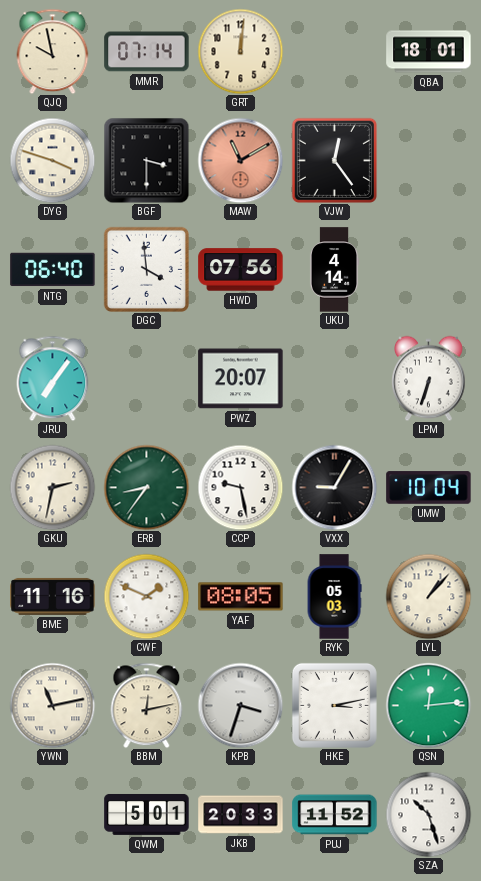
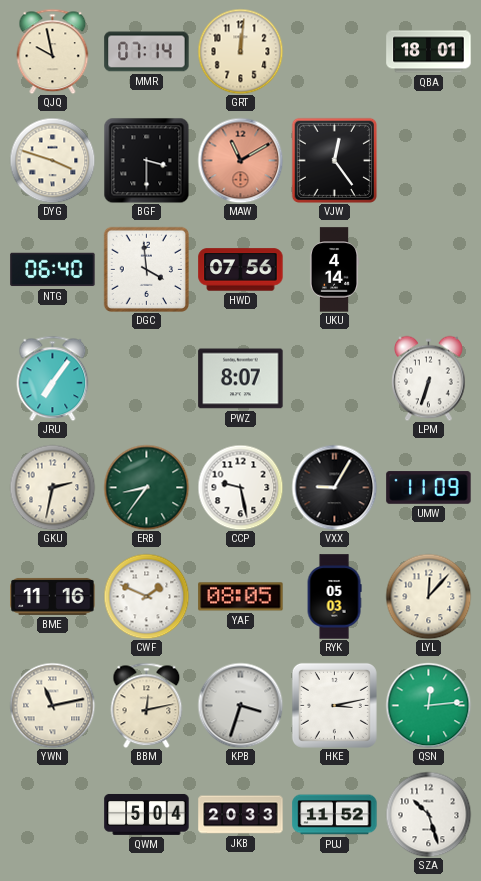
PWZ: 20:07 -> 8:07
UMW: 10:04 -> 11:09
LYL: 1:07 -> 12:07
QWM: 5:01 -> 5:04
